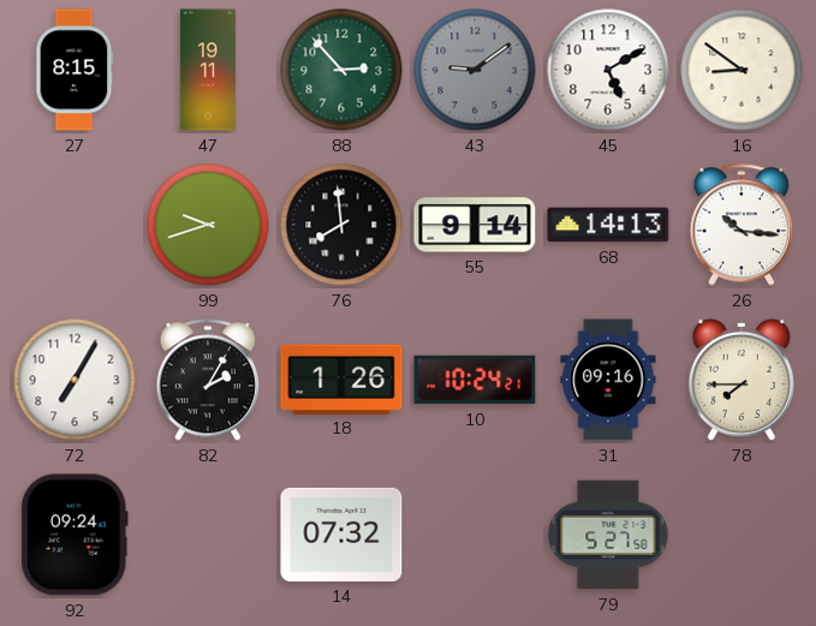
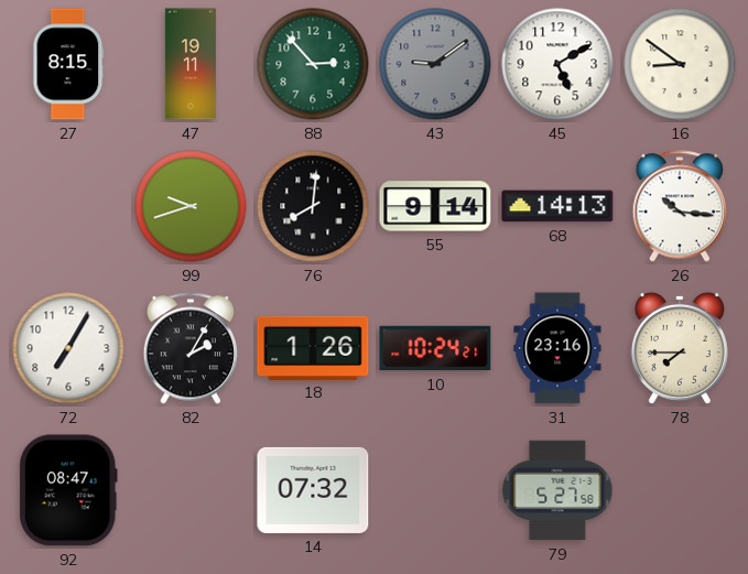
76: 7:59 -> 8:01
31: 09:16 -> 23:16
92: 09:24 -> 08:47
